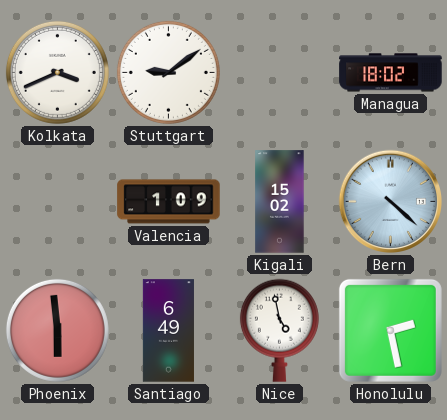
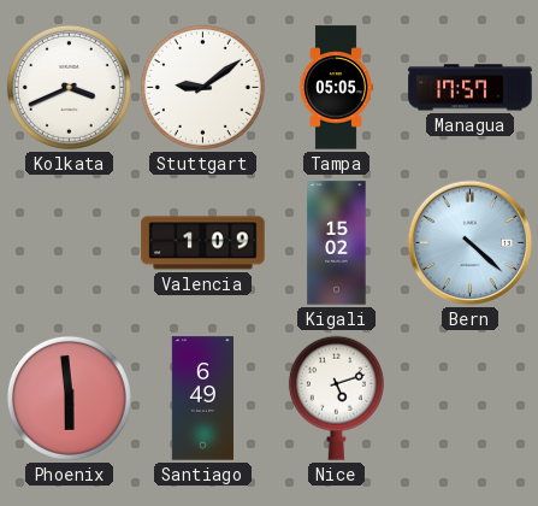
Tampa: none -> 05:05
Managua: 18:02 -> 17:57
Nice: 4:58 -> 5:12
Honolulu: 2:28 -> none
